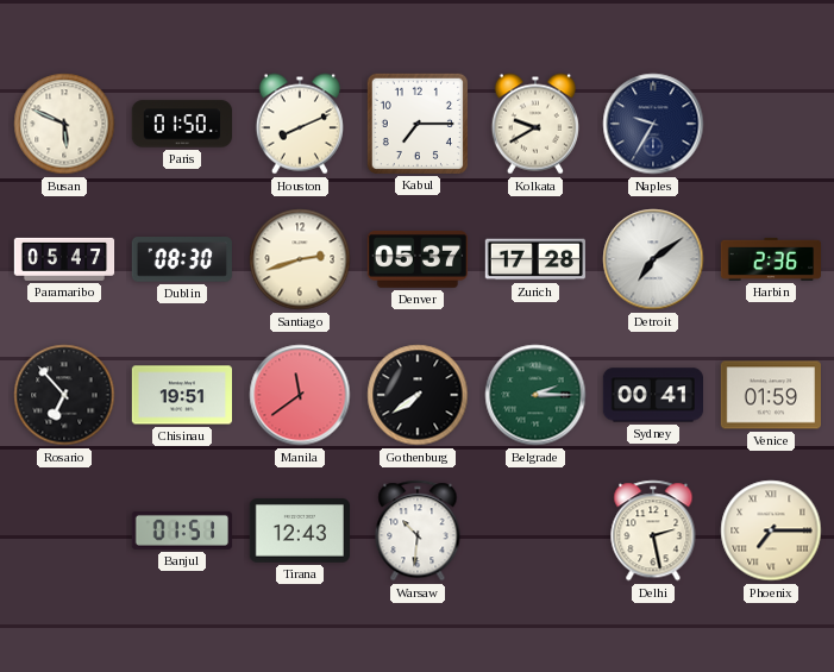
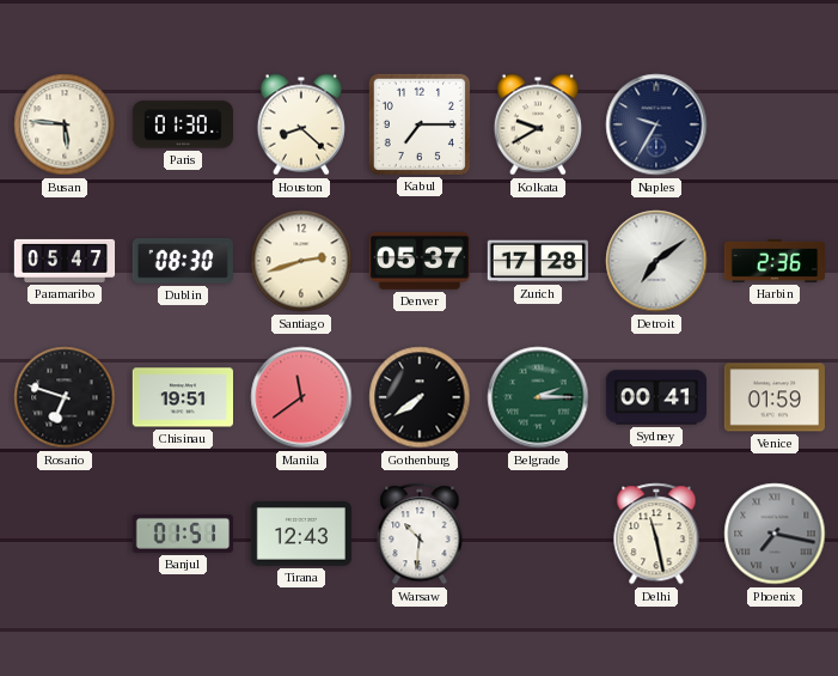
Busan: 5:49 -> 5:46
Paris: 01:50 -> 01:30
Houston: 8:11 -> 8:22
Rosario: 6:53 -> 6:48
Delhi: 2:28 -> 11:28
Phoenix: 7:15 -> 7:17
Phoenix dial: cream -> grey
